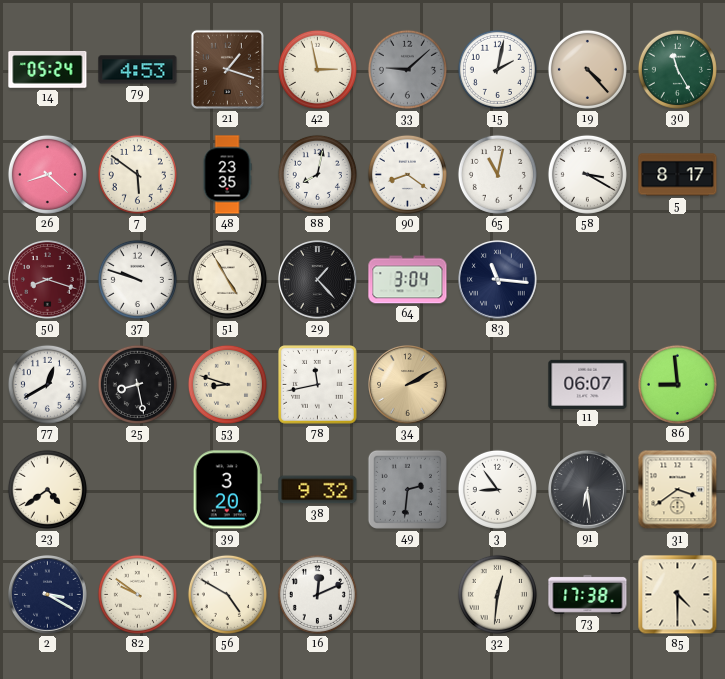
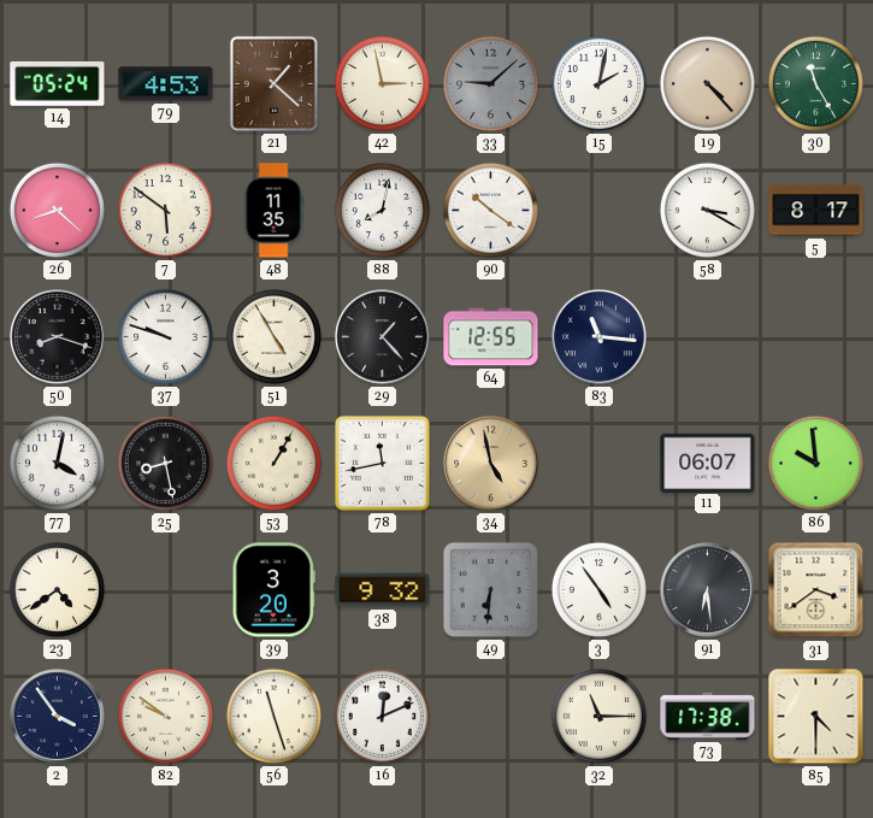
21: 1:18 -> 1:22
48: 23:35 -> 11:35
90: 8:21 -> 10:21
65: 11:02 -> none
50 dial: burgundy -> black
64: 3:04 -> 12:55
77: 12:40 -> 4:02
53: 8:48 -> 1:05
34: 2:10 -> 4:58
86: 8:59 -> 9:59
49: 2:31 -> 6:31
3: 8:54 -> 4:54
2: 3:20 -> 3:54
56: 4:50 -> 11:27
32: 12:31 -> 11:15
